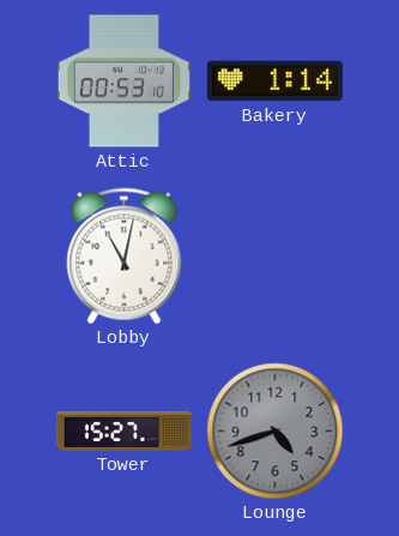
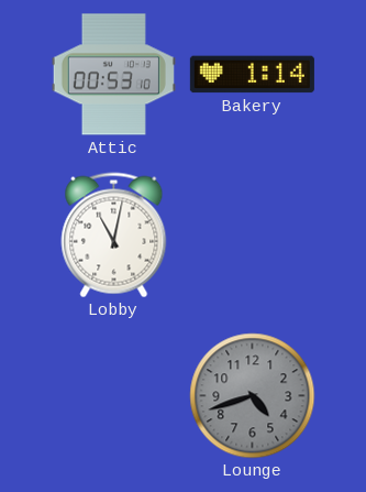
Tower: 15:27 -> none
